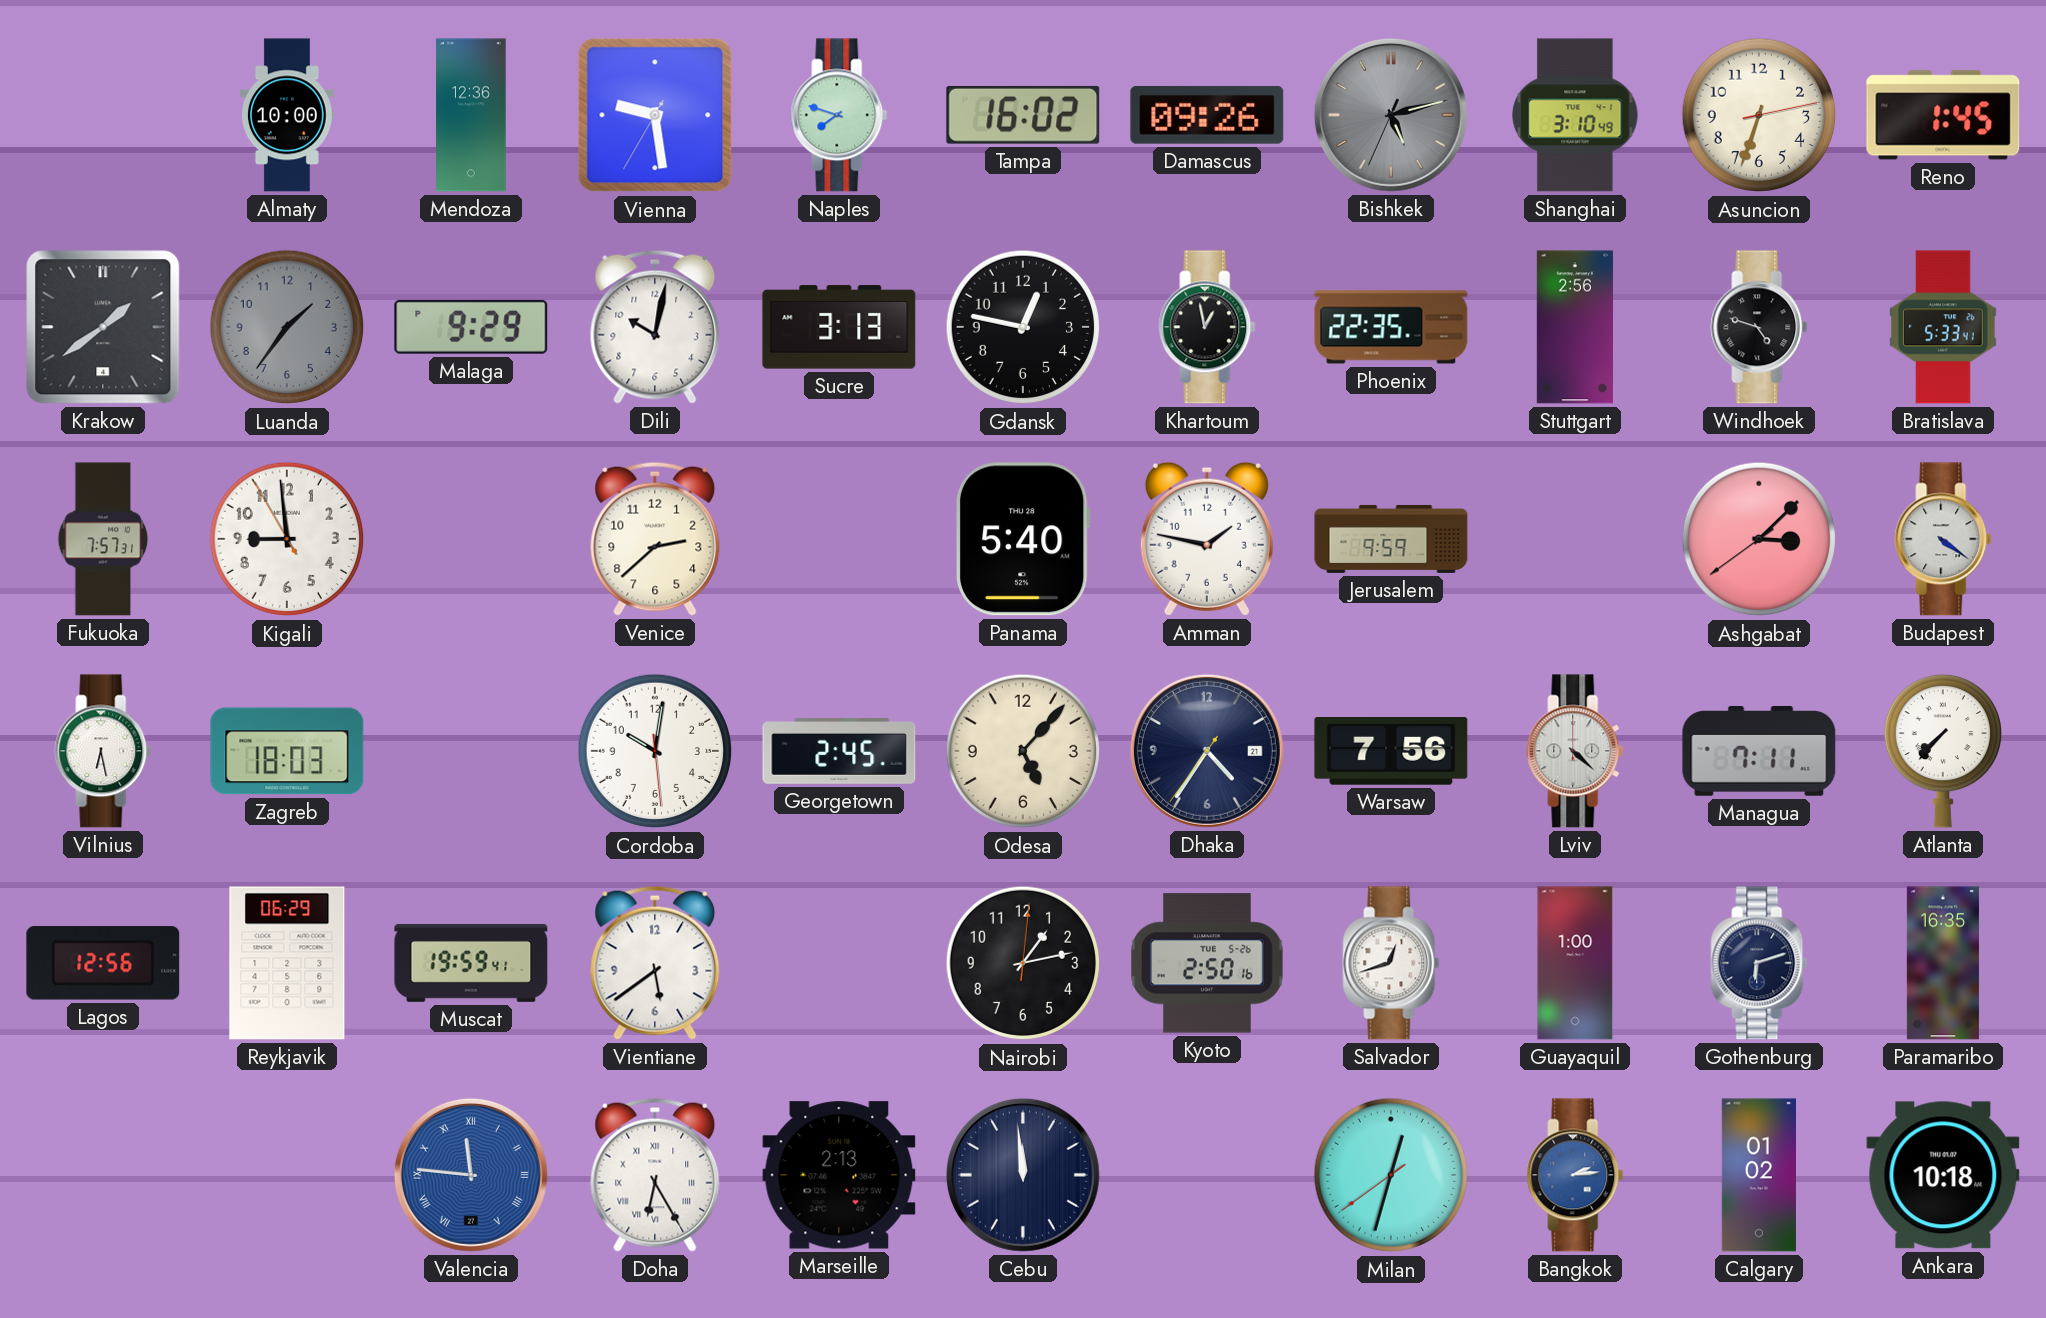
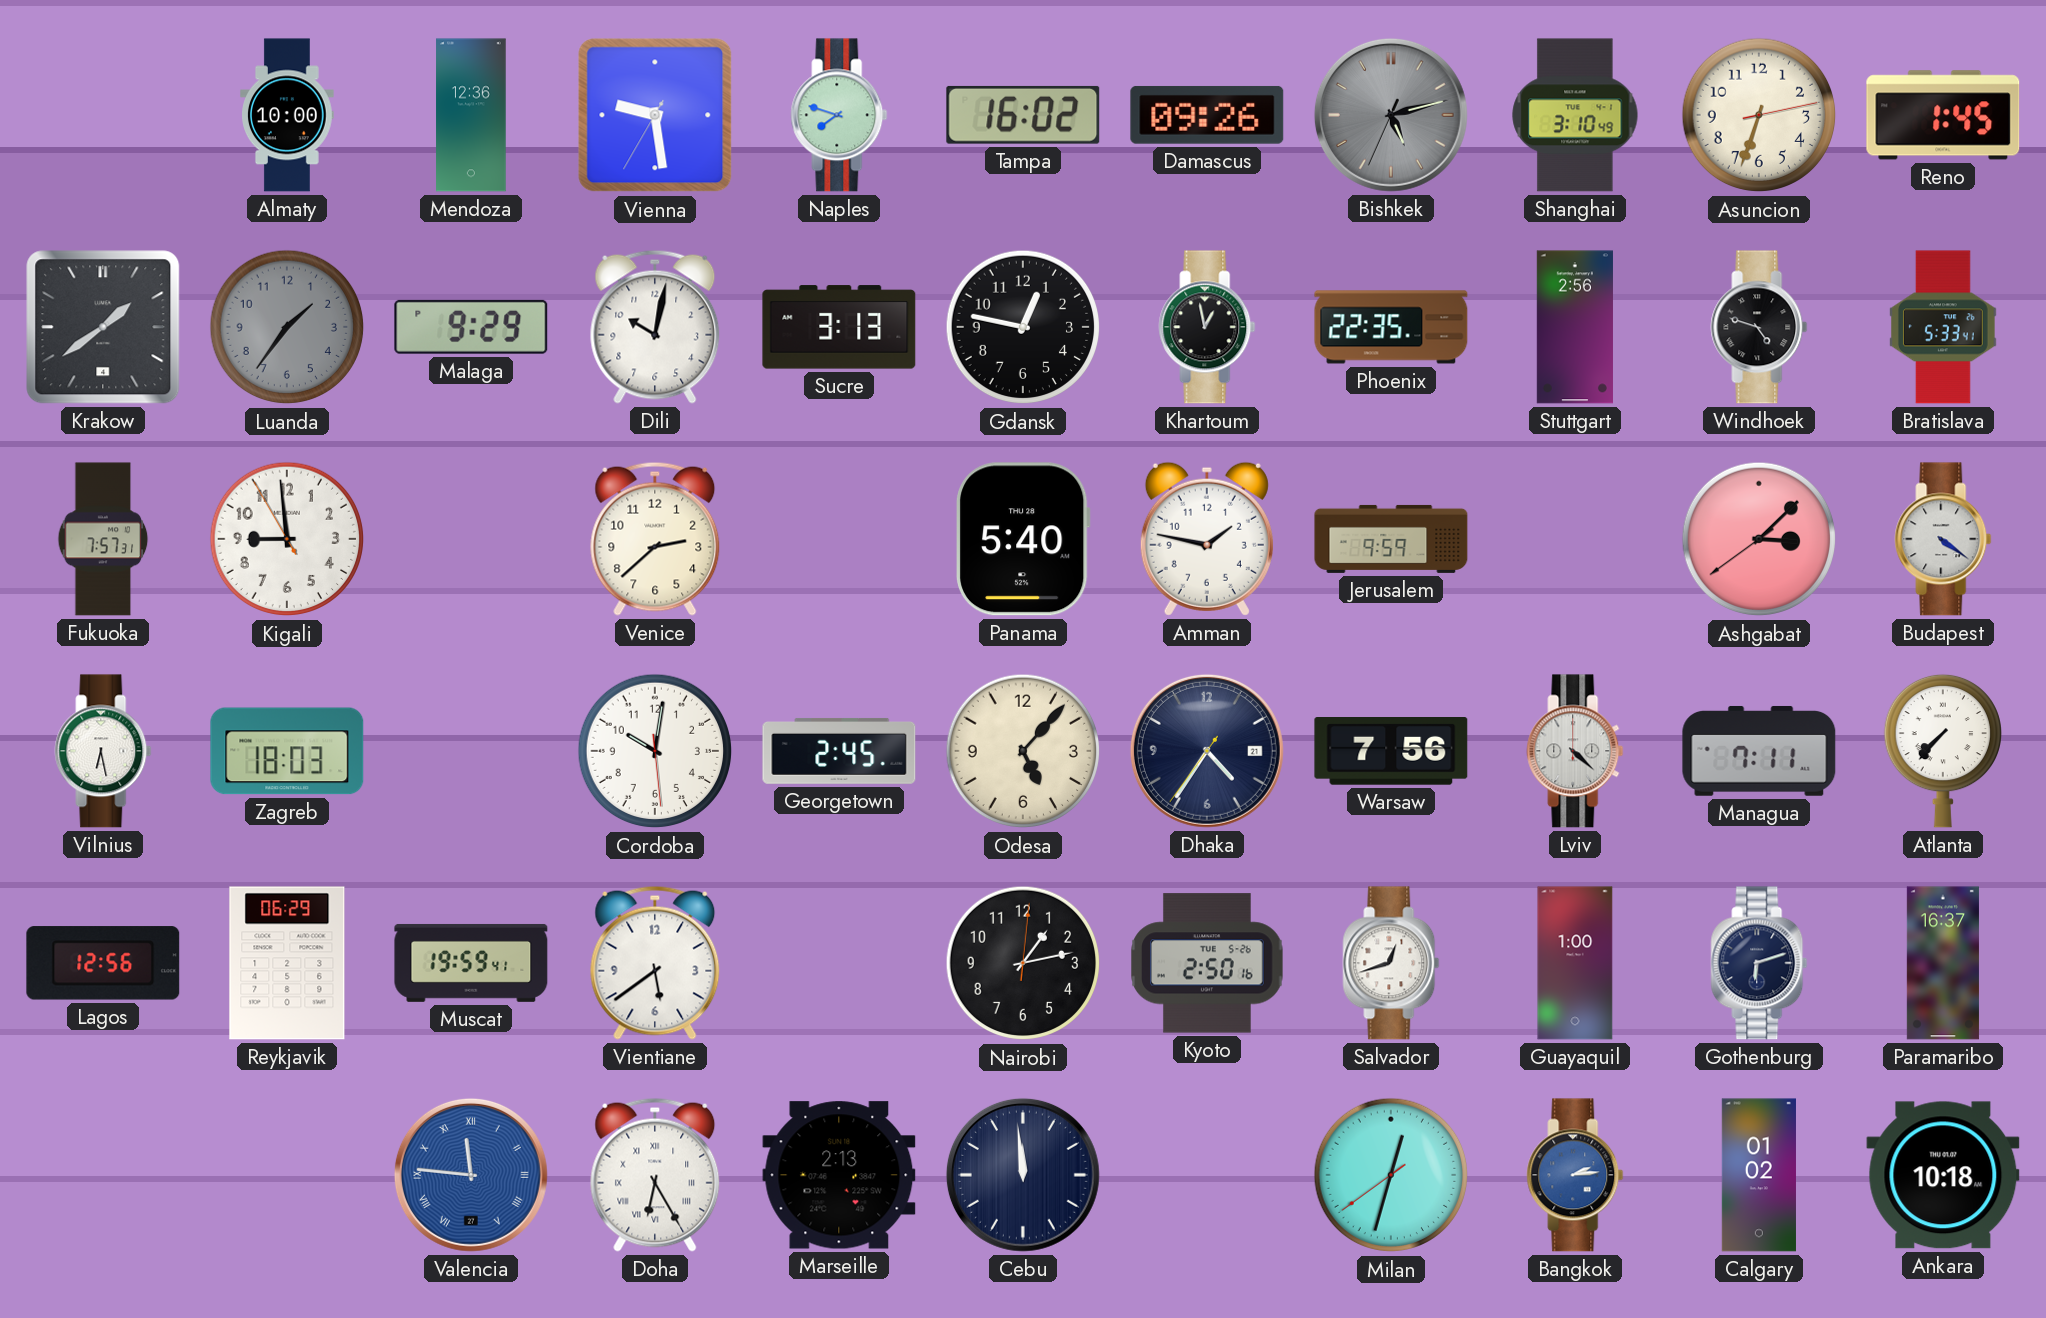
Paramaribo: 16:35 -> 16:37
